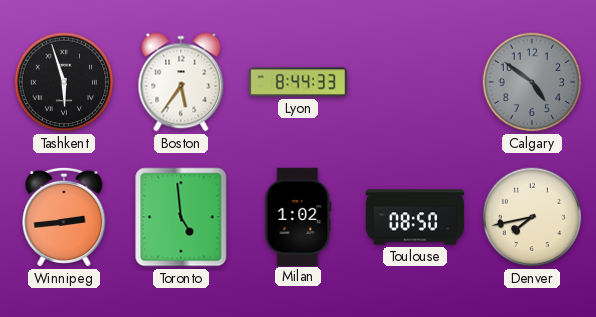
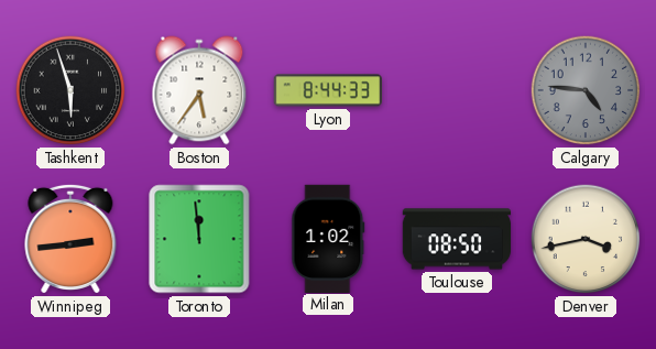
Calgary: 4:51 -> 4:46
Toronto: 4:59 -> 11:59
Denver: 7:43 -> 3:43
